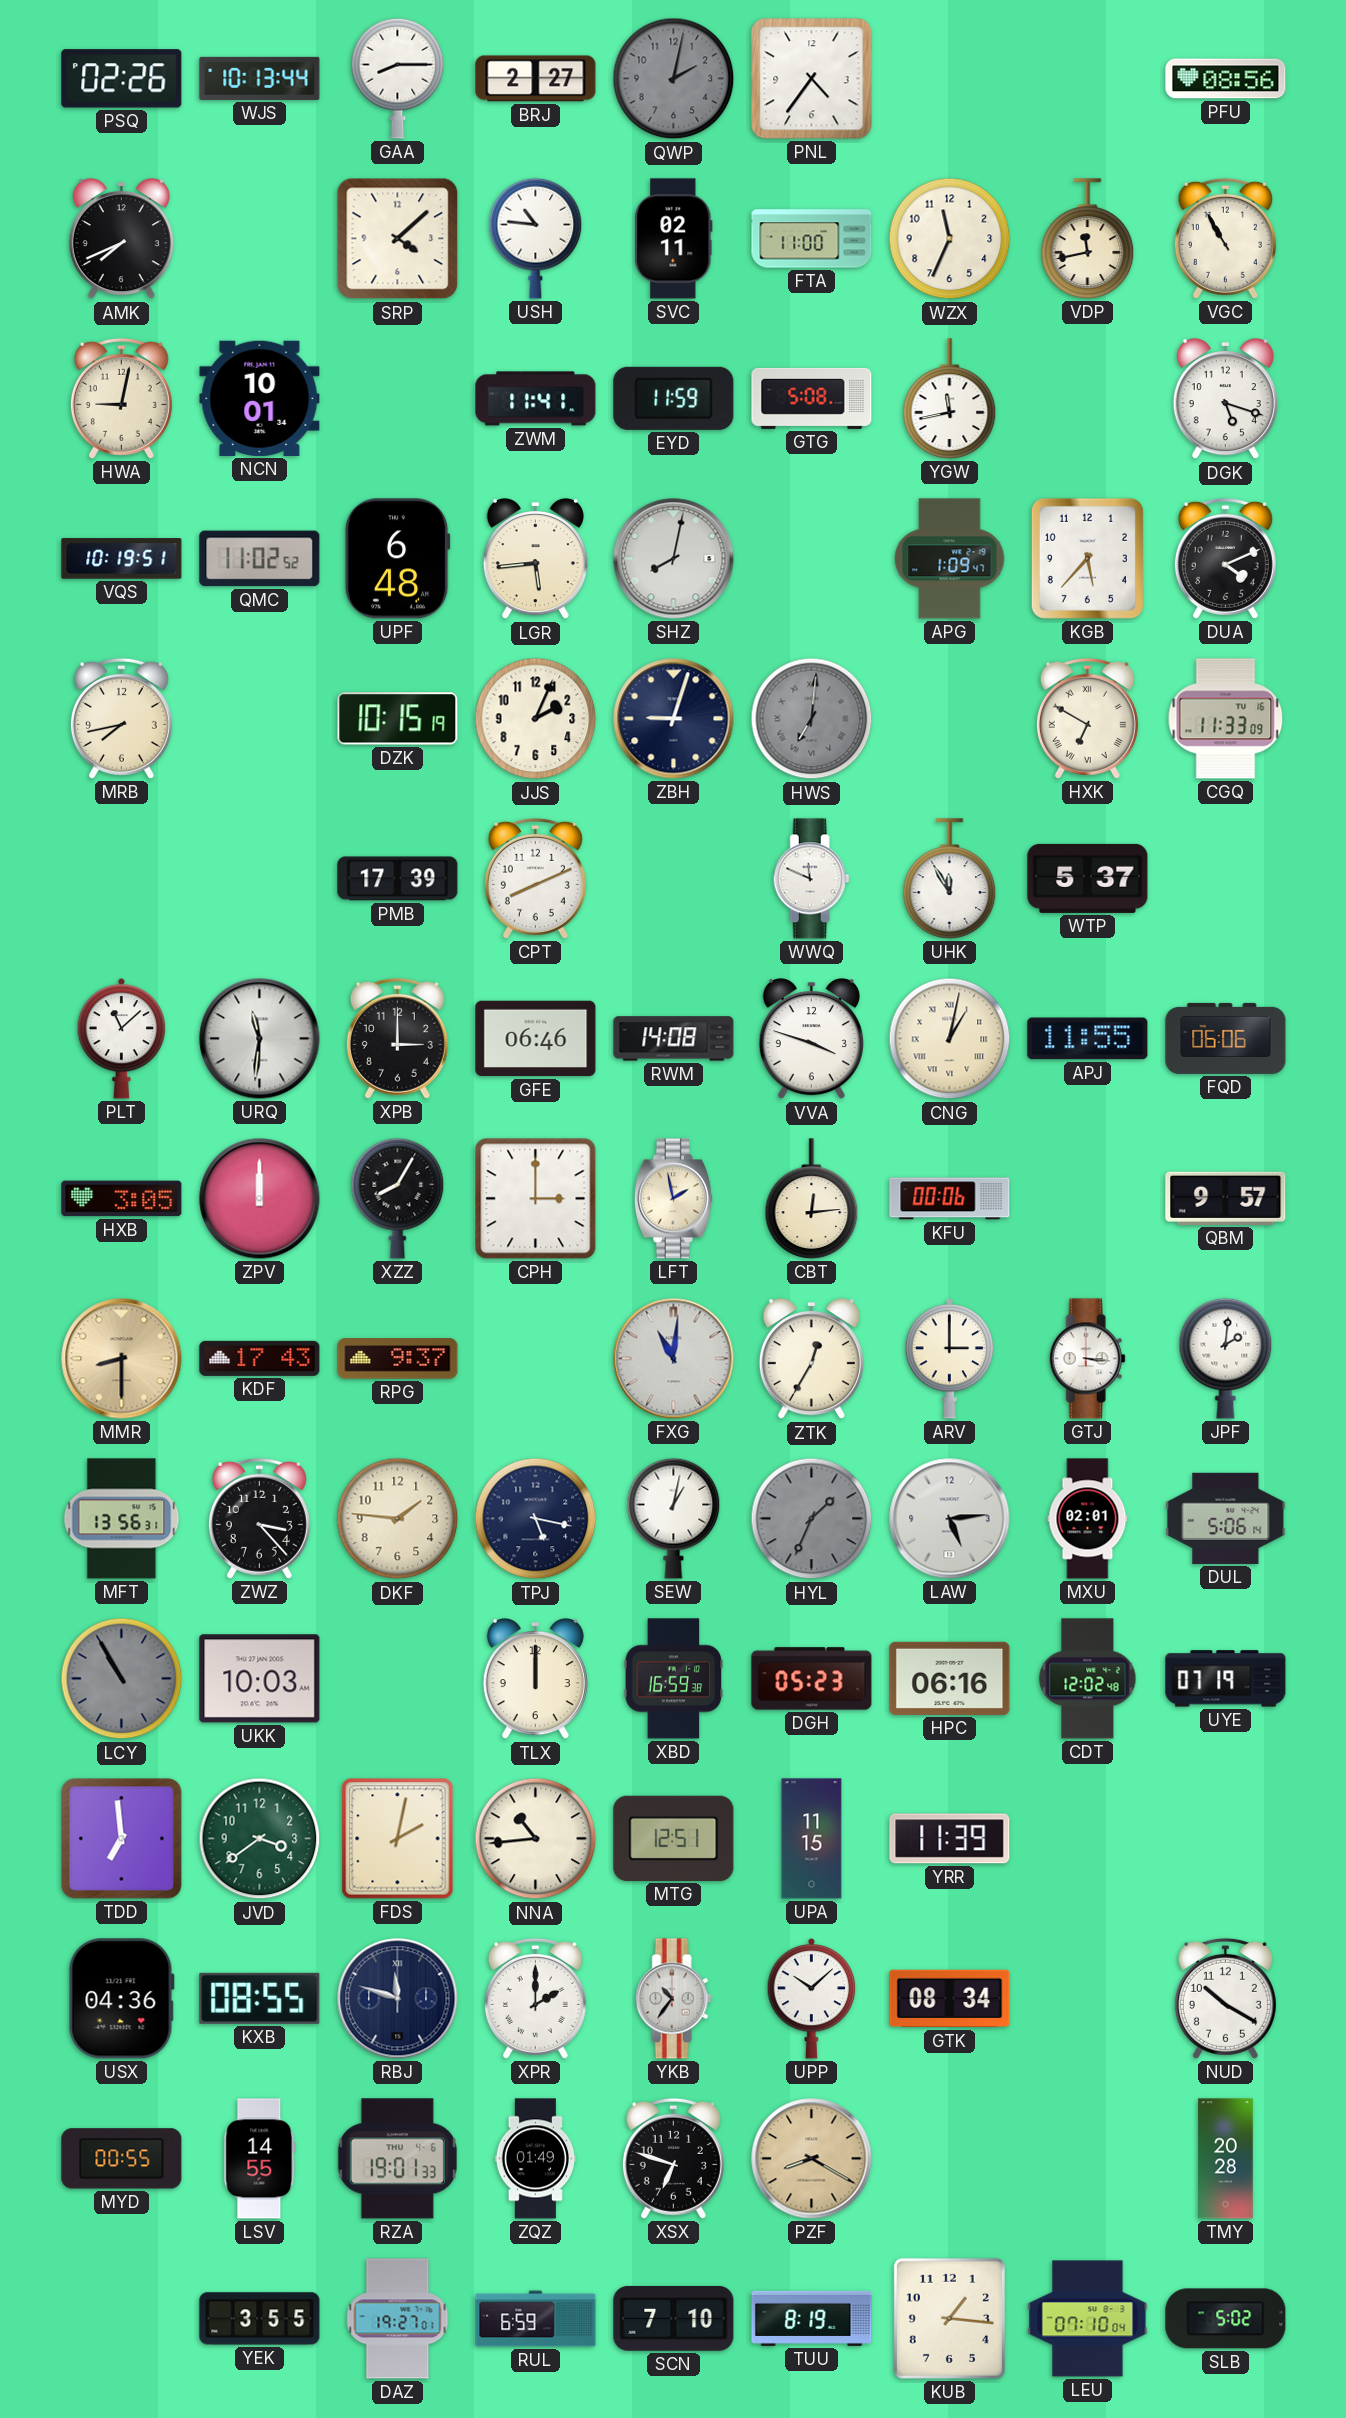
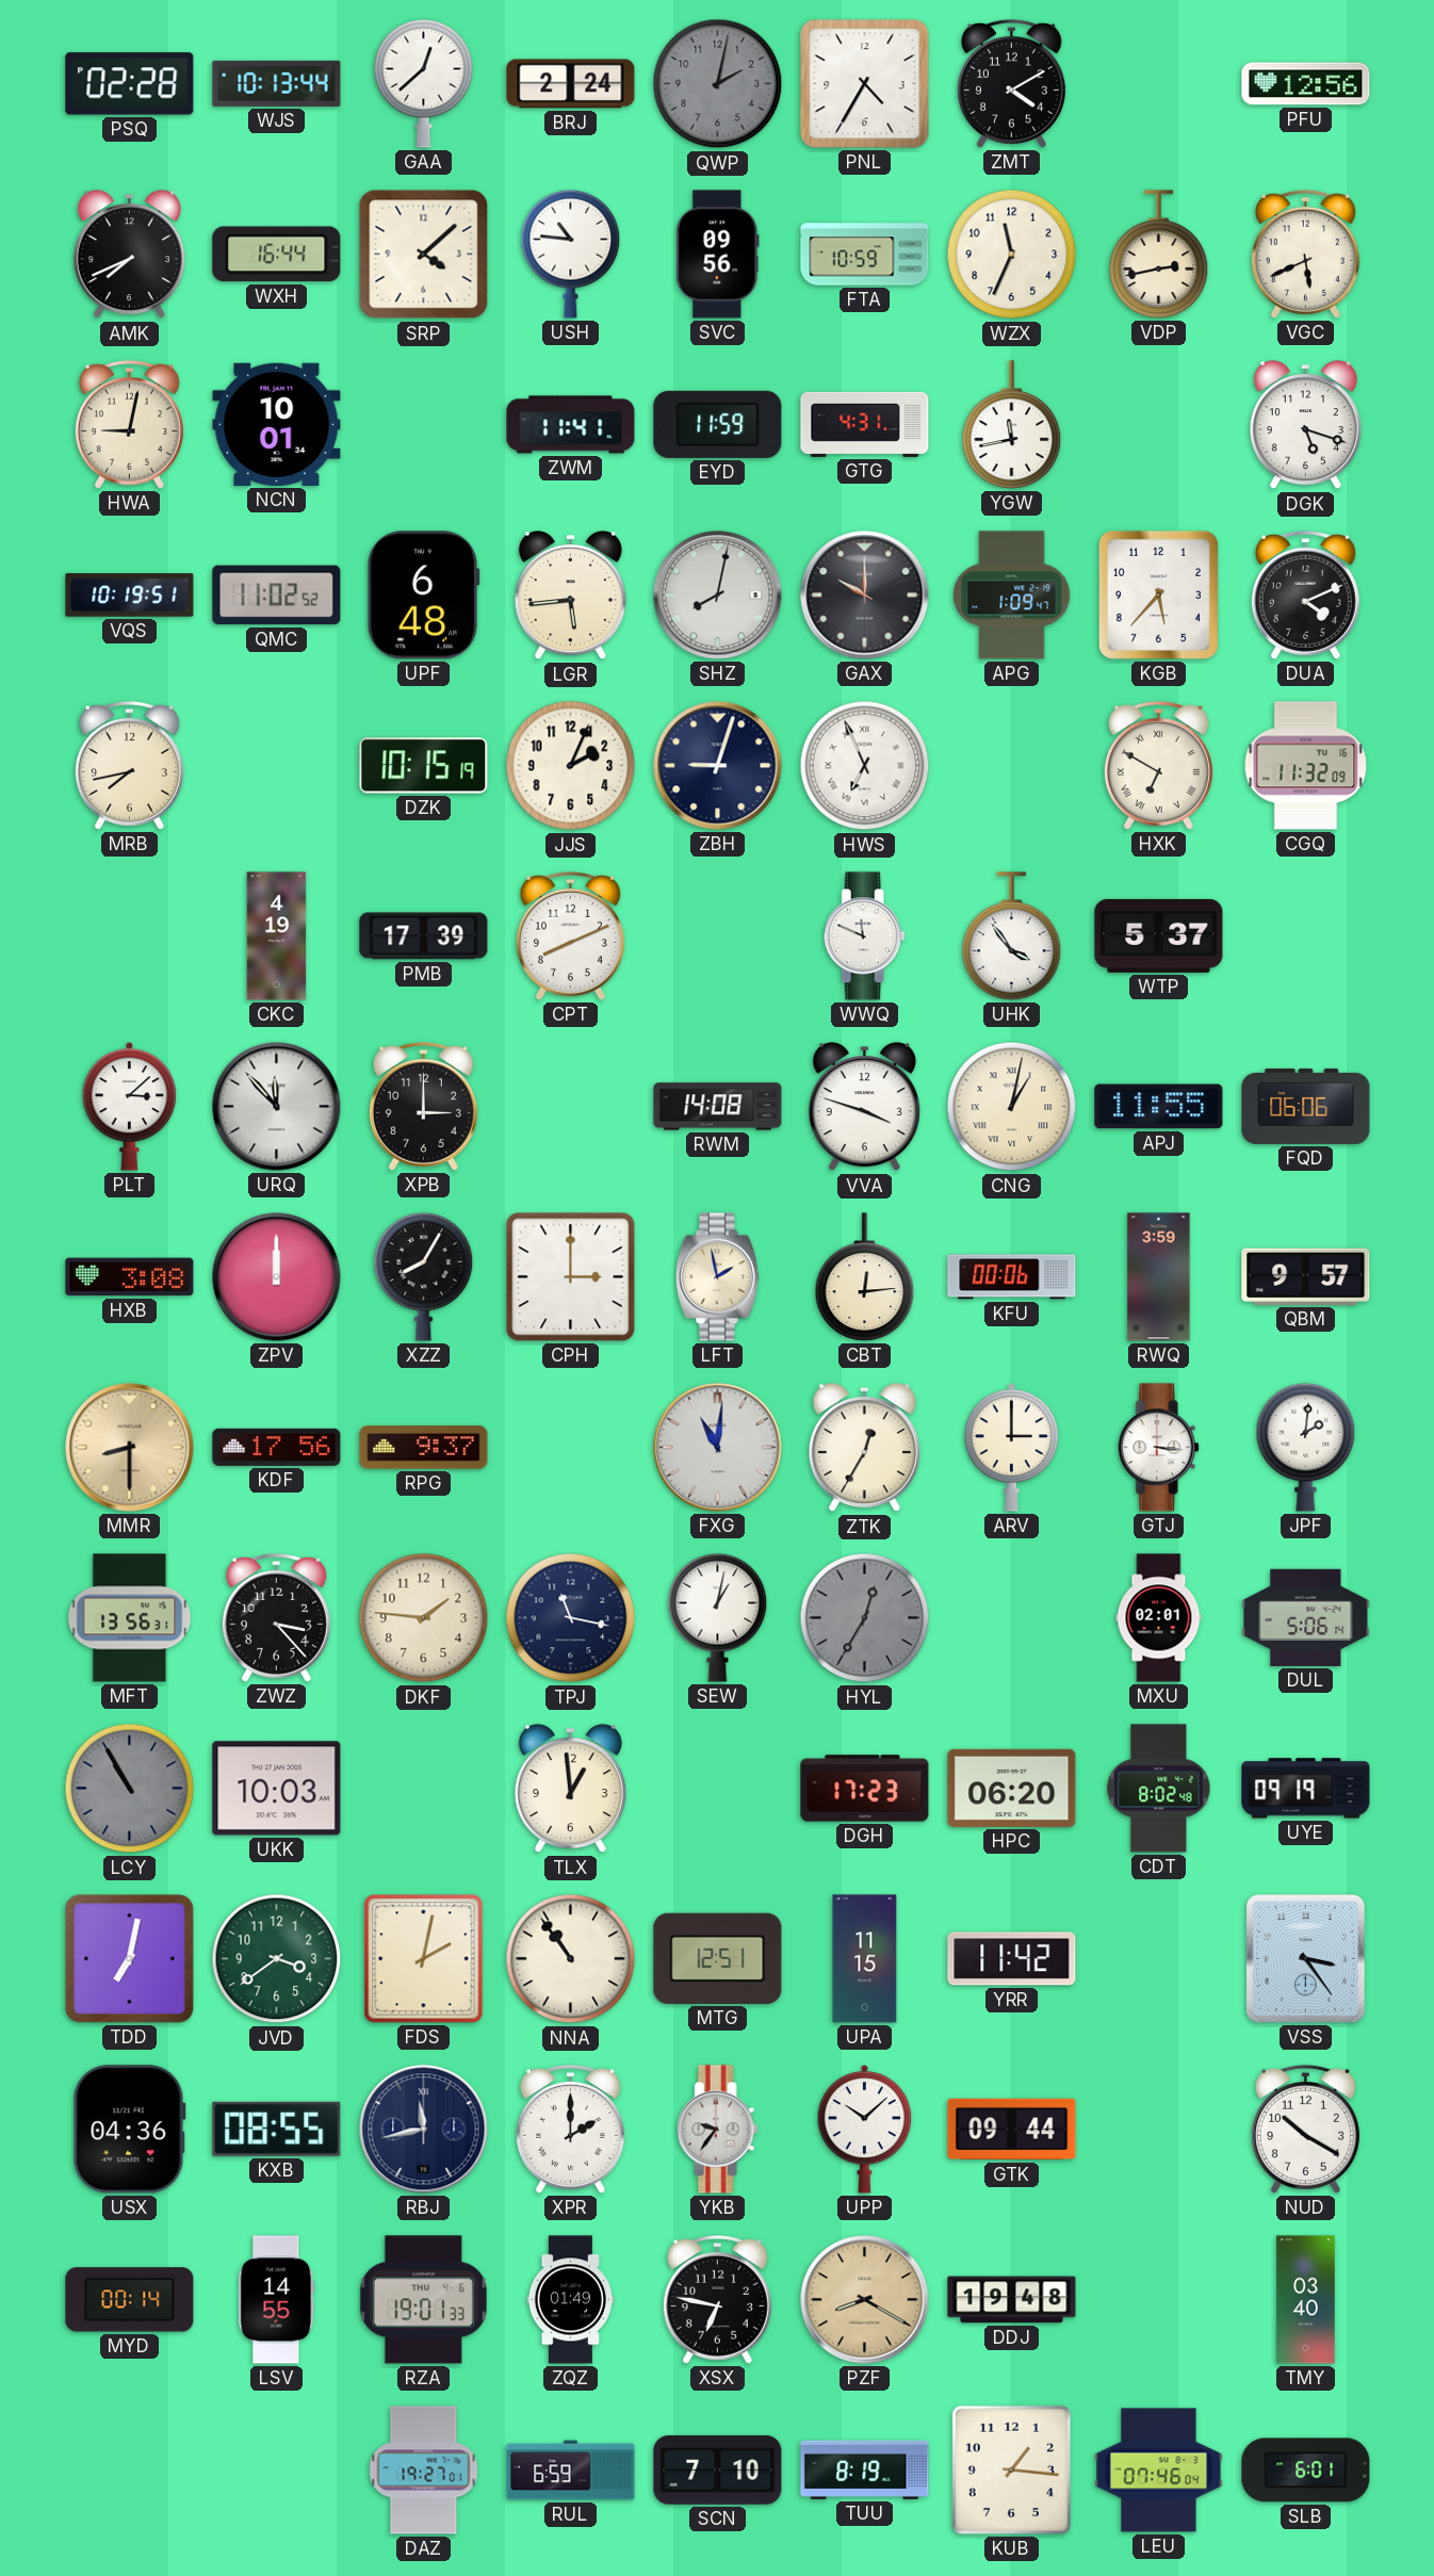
PSQ: 02:26 -> 02:28
GAA: 8:15 -> 12:38
BRJ: 2:27 -> 2:24
PNL: 4:36 -> 4:35
ZMT: none -> 4:10
PFU: 08:56 -> 12:56
WXH: none -> 16:44
SVC: 02:11 -> 09:56
FTA: 11:00 -> 10:59
VDP: 11:43 -> 2:43
VGC: 10:55 -> 5:41
GTG: 5:08 -> 4:31
GAX: none -> 10:00
HWS: 7:01 -> 6:56
HWS dial: grey -> white
CGQ: 11:33 -> 11:32
CKC: none -> 4:19
UHK: 11:55 -> 3:54
PLT: 11:08 -> 3:08
URQ: 11:31 -> 11:53
GFE: 06:46 -> none
HXB: 3:05 -> 3:08
RWQ: none -> 3:59
KDF: 17:43 -> 17:56
TPJ: 5:17 -> 11:17
HYL: 1:34 -> 12:35
LAW: 5:14 -> none
TLX: 12:00 -> 12:59
XBD: 16:59 -> none
DGH: 05:23 -> 17:23
HPC: 06:16 -> 06:20
CDT: 12:02 -> 8:02
UYE: 07:19 -> 09:19
TDD: 6:59 -> 7:02
NNA: 10:44 -> 10:54
YRR: 11:39 -> 11:42
VSS: none -> 3:24
RBJ: 11:48 -> 11:43
YKB: 10:36 -> 9:36
GTK: 08:34 -> 09:44
MYD: 00:55 -> 00:14
XSX: 6:48 -> 6:47
DDJ: none -> 19:48
TMY: 20:28 -> 03:40
YEK: 3:55 -> none
LEU: 07:10 -> 07:46
SLB: 5:02 -> 6:01
